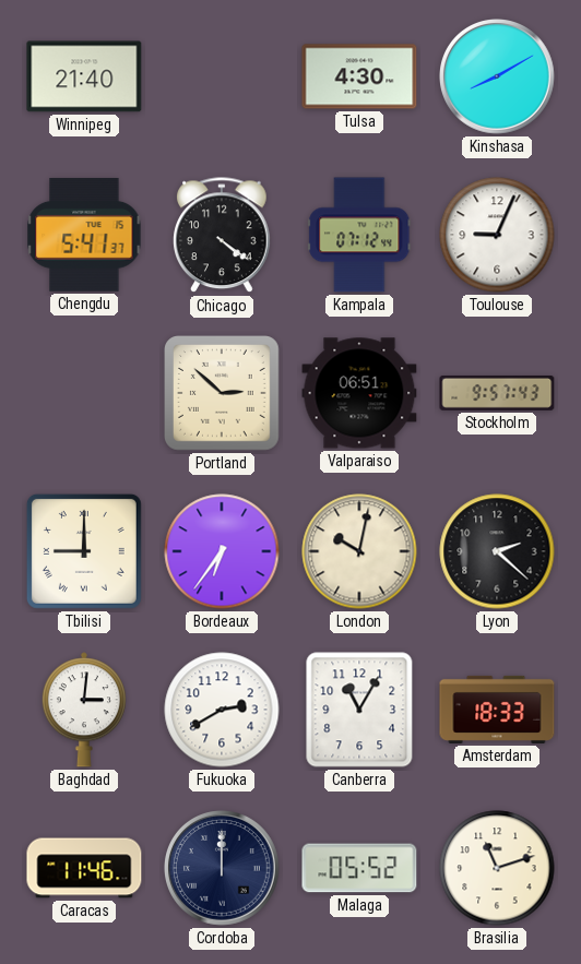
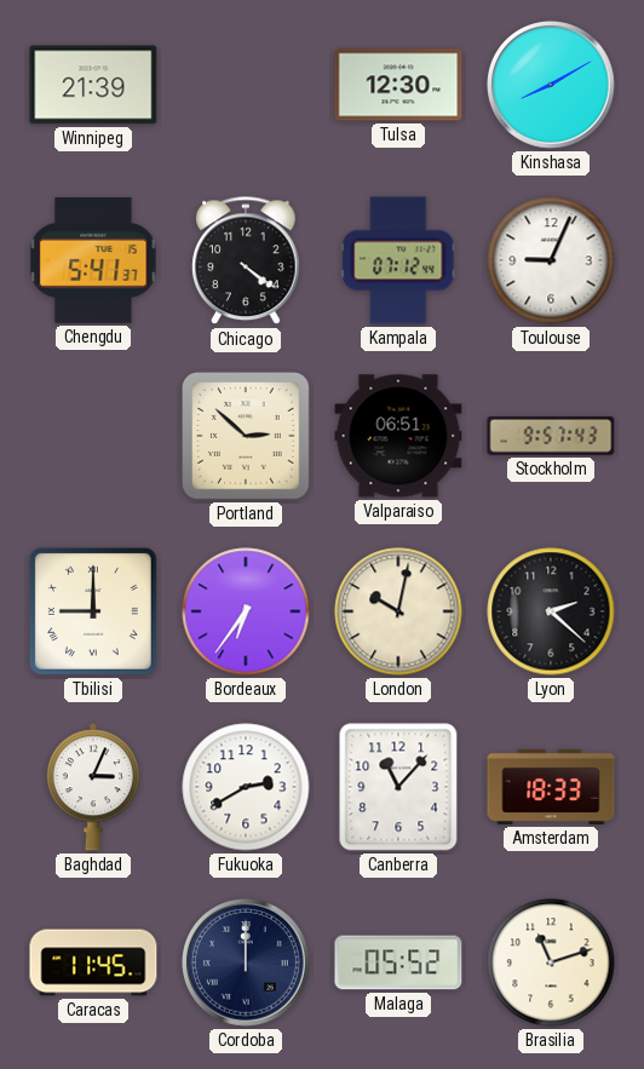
Winnipeg: 21:40 -> 21:39
Tulsa: 4:30 -> 12:30
Baghdad: 3:01 -> 3:04
Canberra: 11:05 -> 11:07
Caracas: 11:46 -> 11:45
